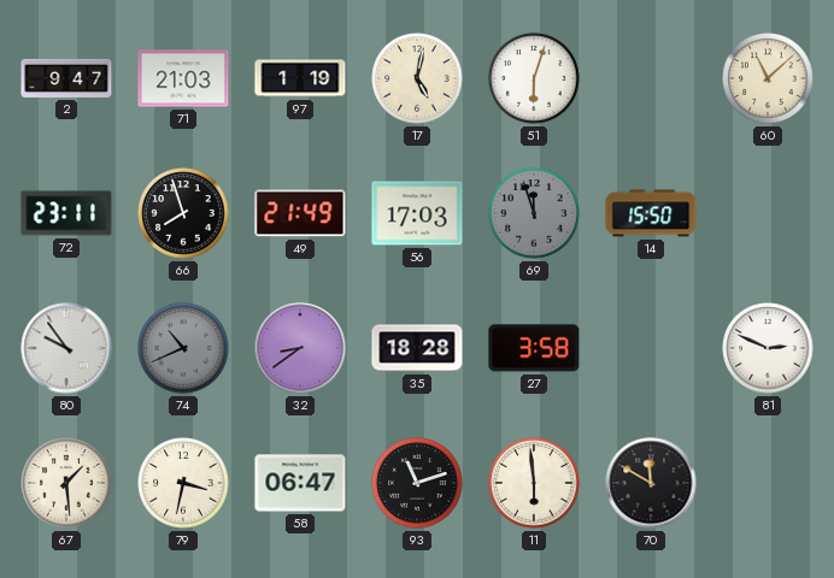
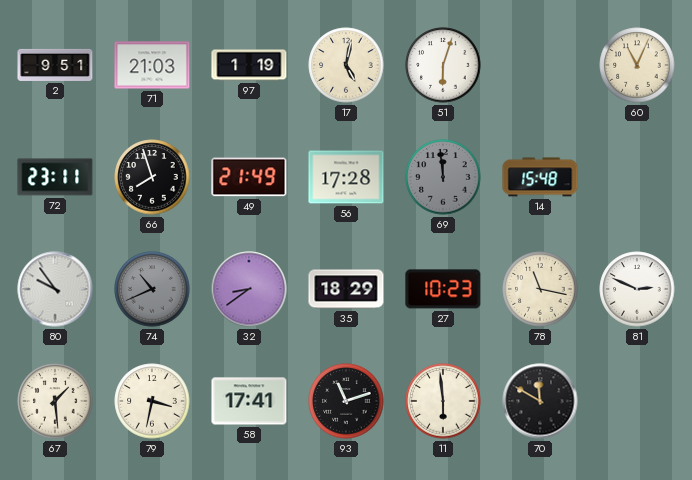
2: 9:47 -> 9:51
60: 11:08 -> 11:04
56: 17:03 -> 17:28
69: 11:57 -> 11:59
14: 15:50 -> 15:48
35: 18:28 -> 18:29
27: 3:58 -> 10:23
78: none -> 11:17
58: 06:47 -> 17:41
